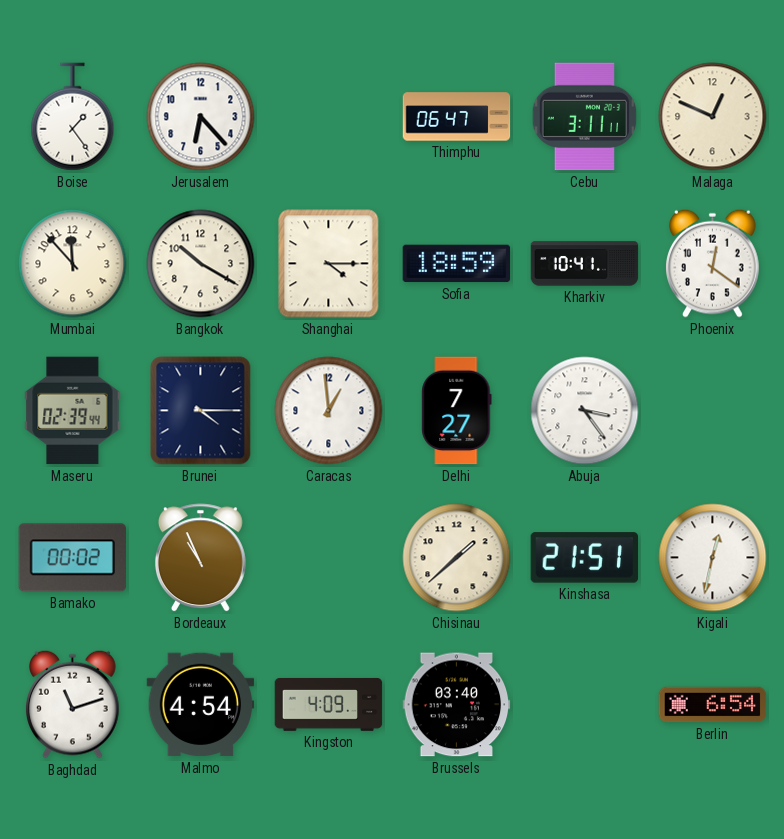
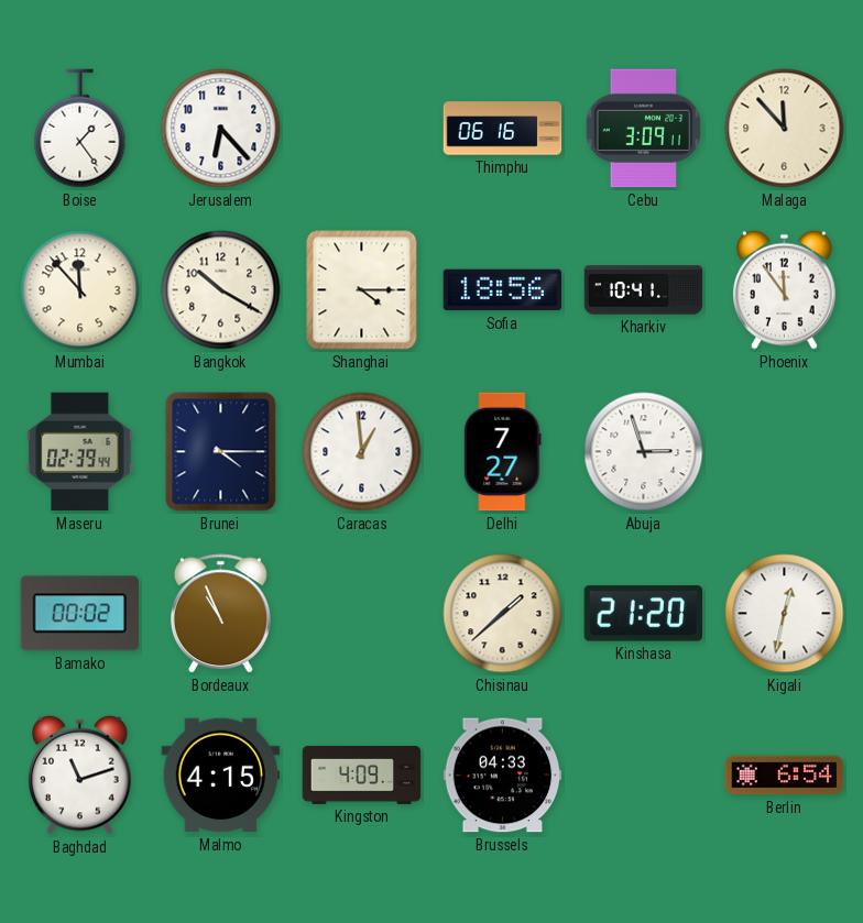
Thimphu: 06:47 -> 06:16
Cebu: 3:11 -> 3:09
Malaga: 12:49 -> 11:53
Sofia: 18:59 -> 18:56
Phoenix: 12:21 -> 11:54
Abuja: 3:24 -> 2:57
Kinshasa: 21:51 -> 21:20
Malmo: 4:54 -> 4:15
Brussels: 03:40 -> 04:33
